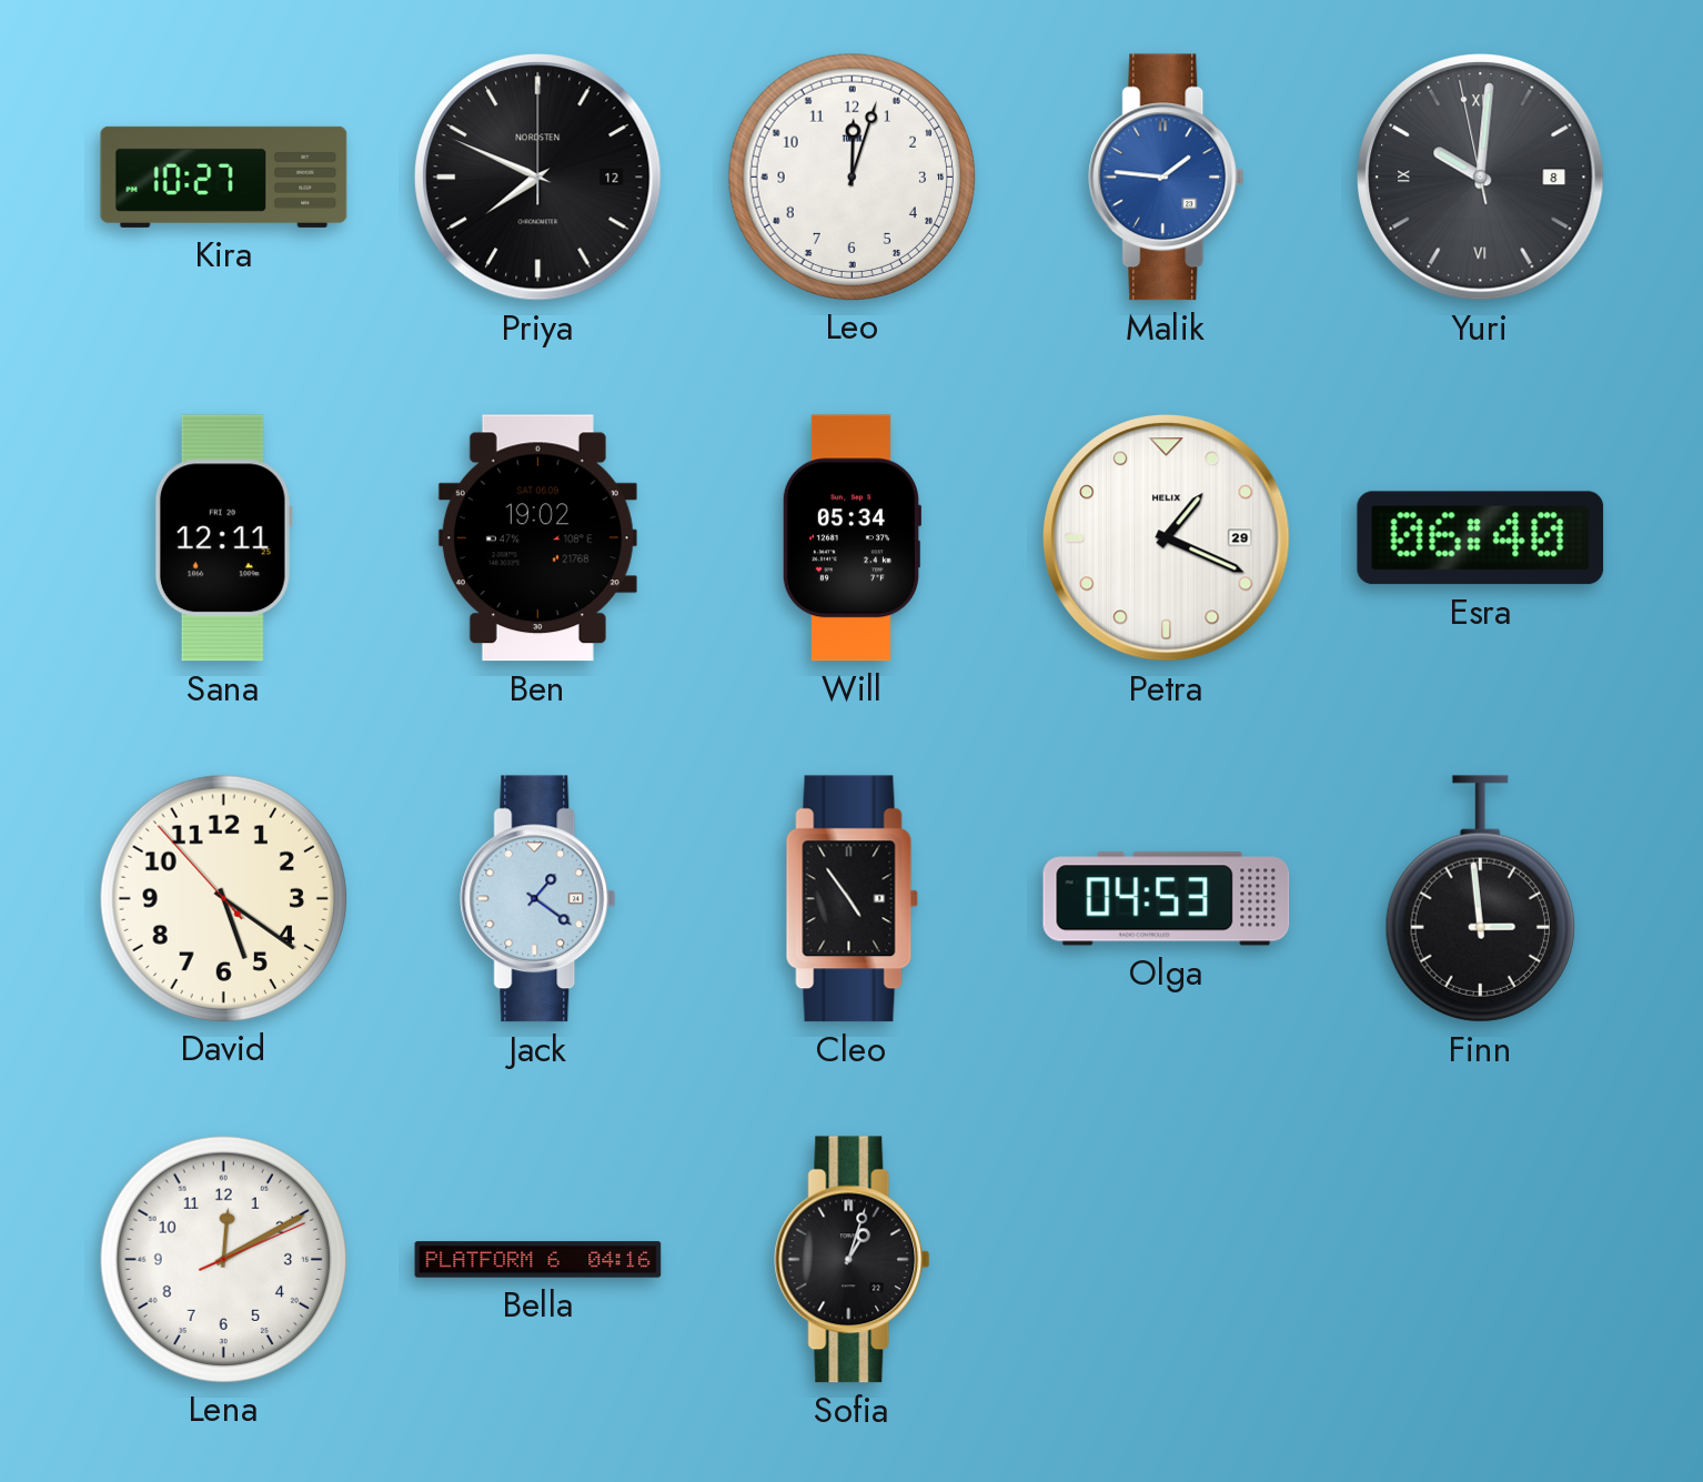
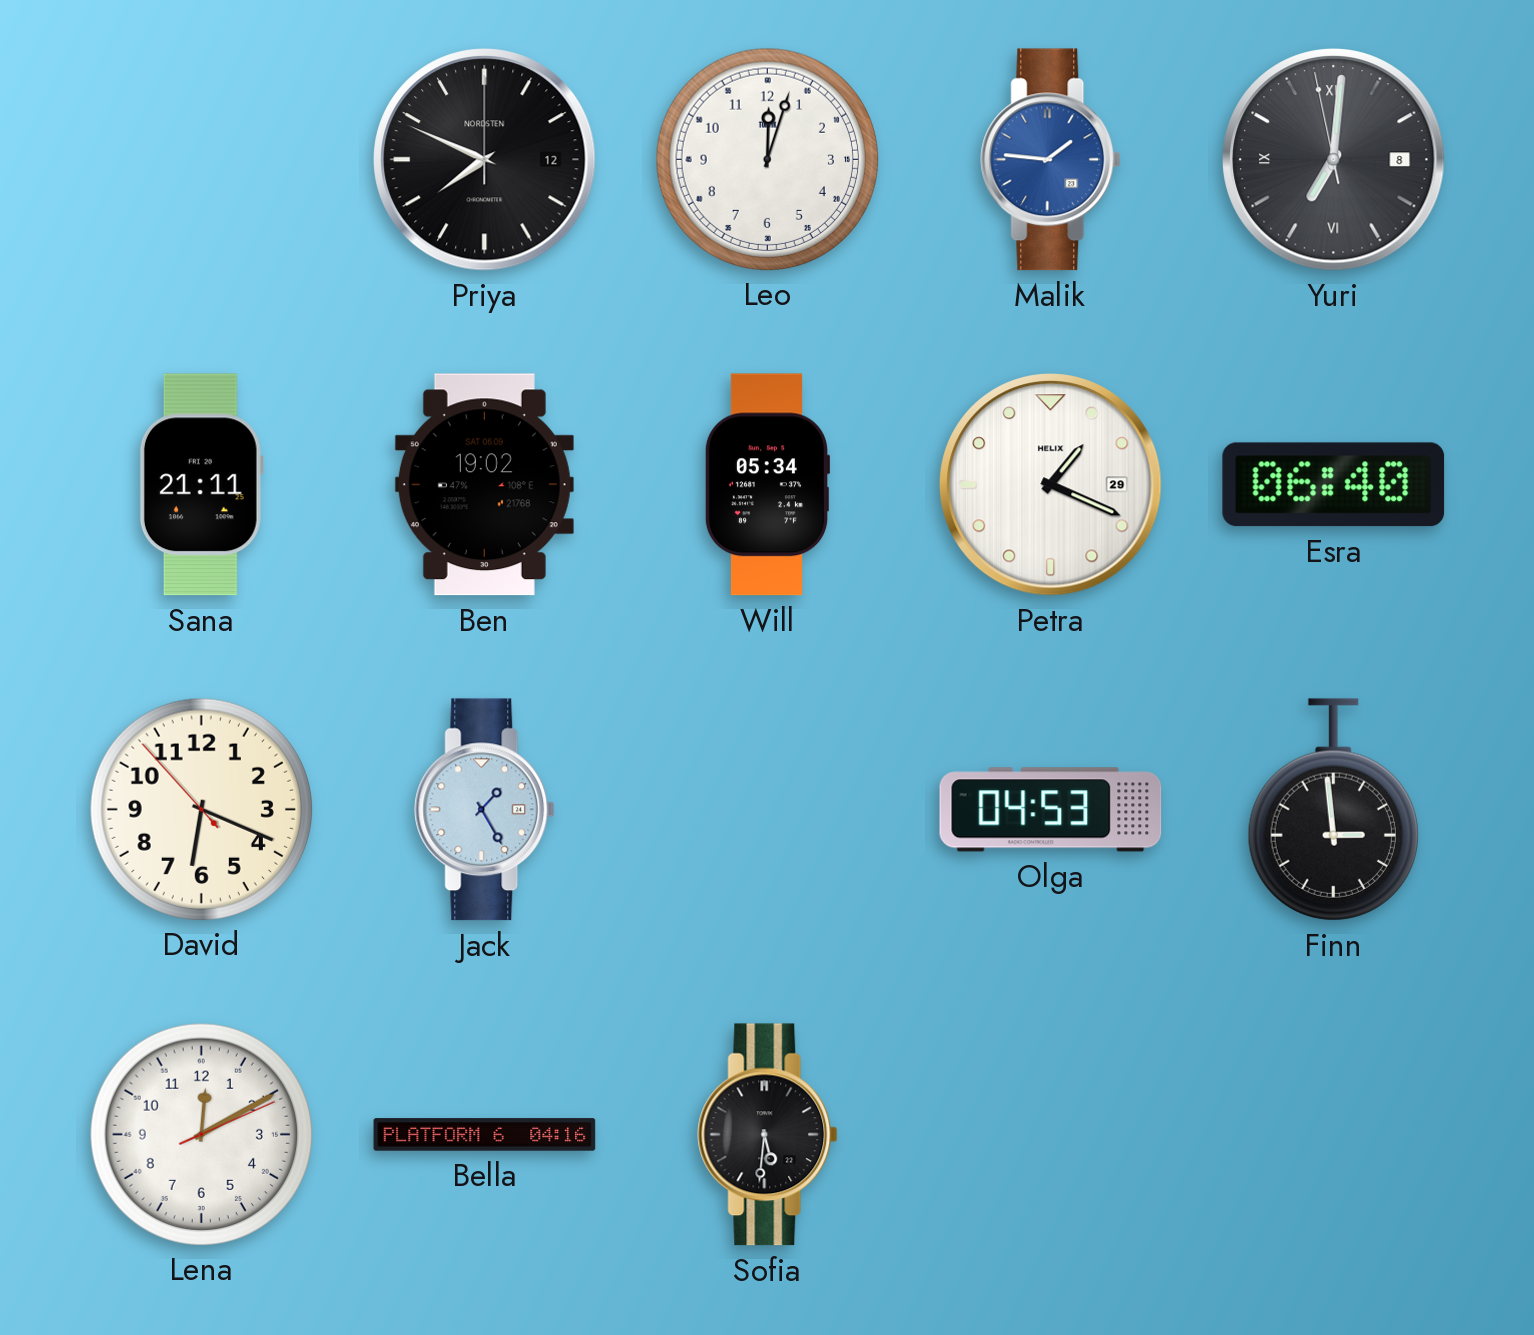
Kira: 10:27 -> none
Yuri: 10:00 -> 7:00
Sana: 12:11 -> 21:11
David: 5:20 -> 6:18
Jack: 1:21 -> 1:25
Cleo: 4:54 -> none
Sofia: 1:03 -> 5:31
